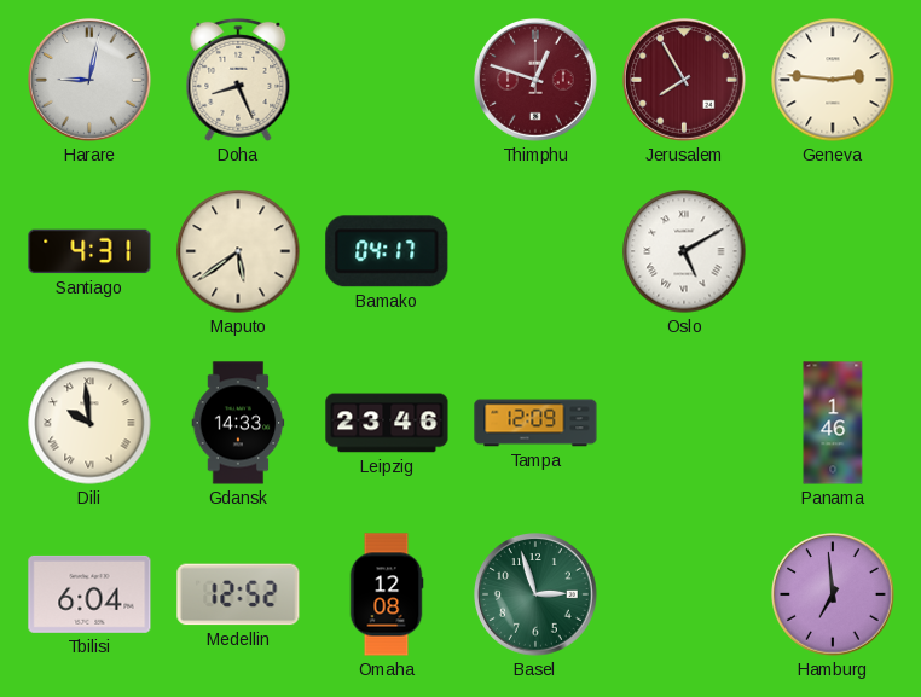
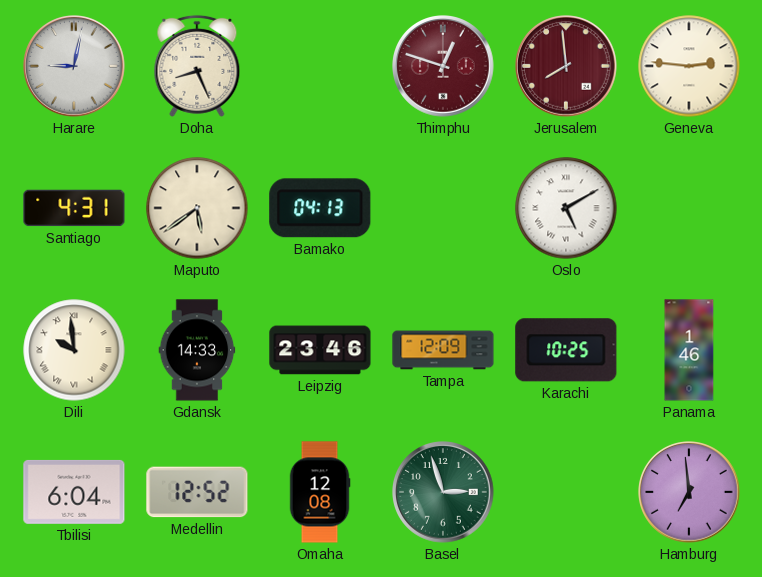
Jerusalem: 7:55 -> 7:59
Bamako: 04:17 -> 04:13
Karachi: none -> 10:25
